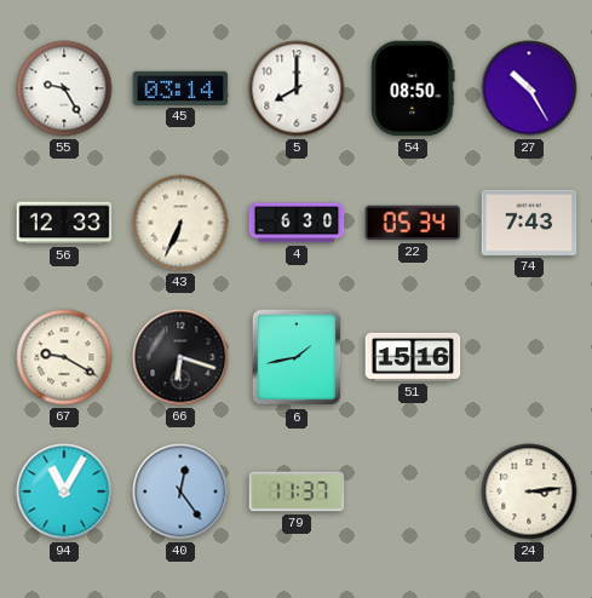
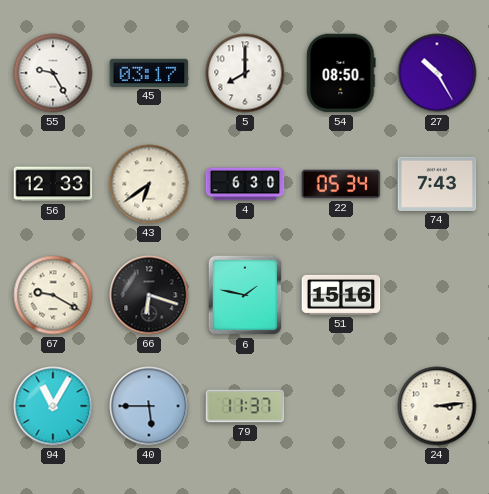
45: 03:14 -> 03:17
43: 6:34 -> 6:39
6: 1:43 -> 1:47
40: 12:24 -> 5:45
